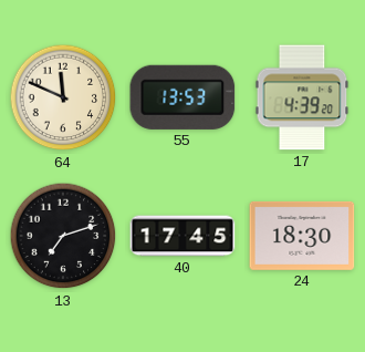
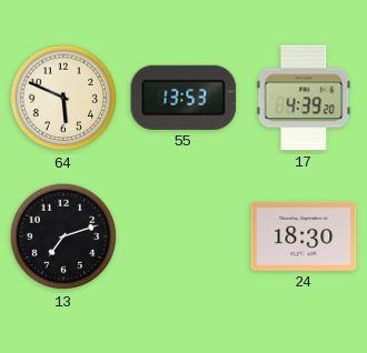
64: 11:49 -> 5:49
40: 17:45 -> none
